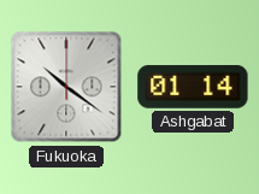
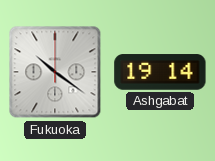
Ashgabat: 01:14 -> 19:14
